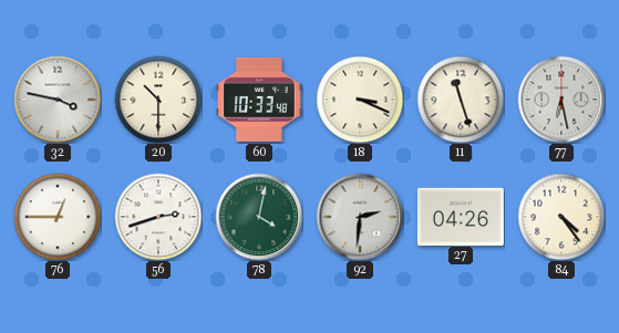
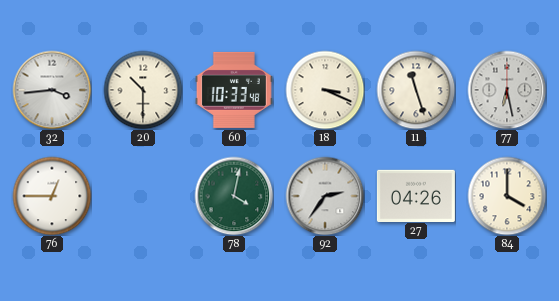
32: 3:47 -> 3:44
56: 2:42 -> none
92: 2:31 -> 2:36
84: 4:24 -> 4:00
